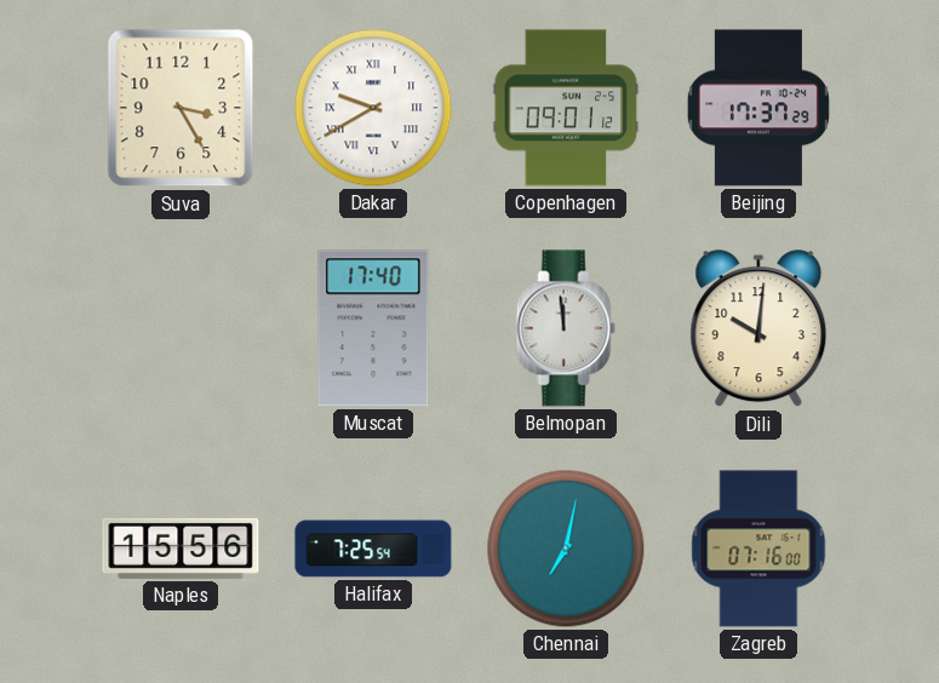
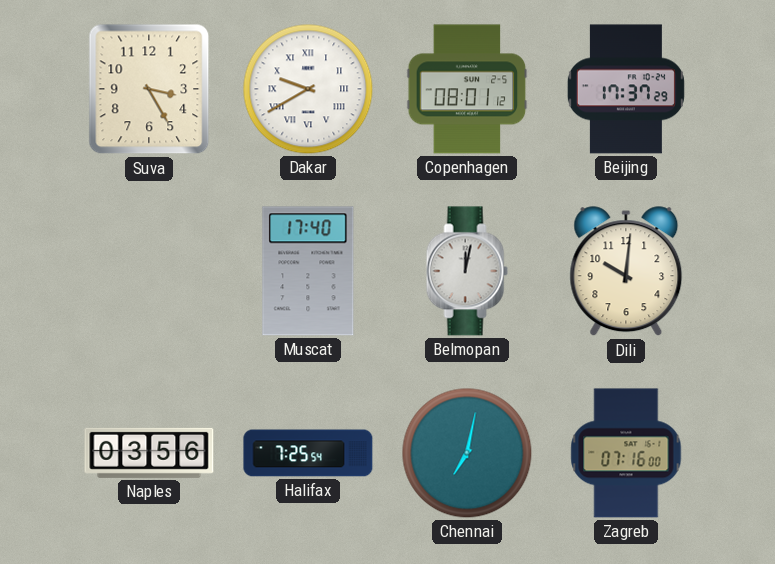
Copenhagen: 09:01 -> 08:01
Belmopan: 11:59 -> 12:02
Naples: 15:56 -> 03:56
